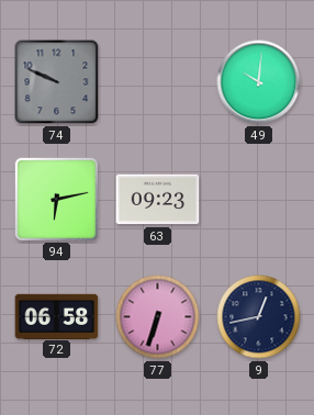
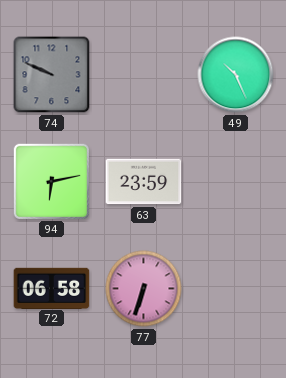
49: 10:01 -> 10:26
63: 09:23 -> 23:59
9: 12:43 -> none
